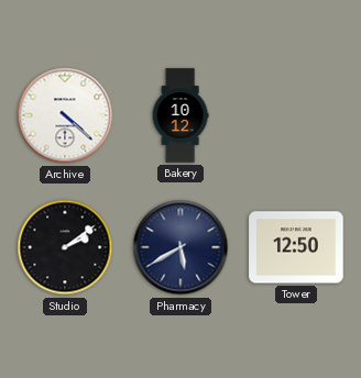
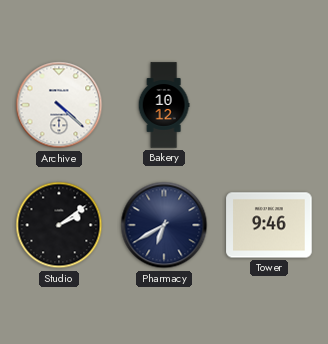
Pharmacy: 5:40 -> 6:40
Tower: 12:50 -> 9:46
